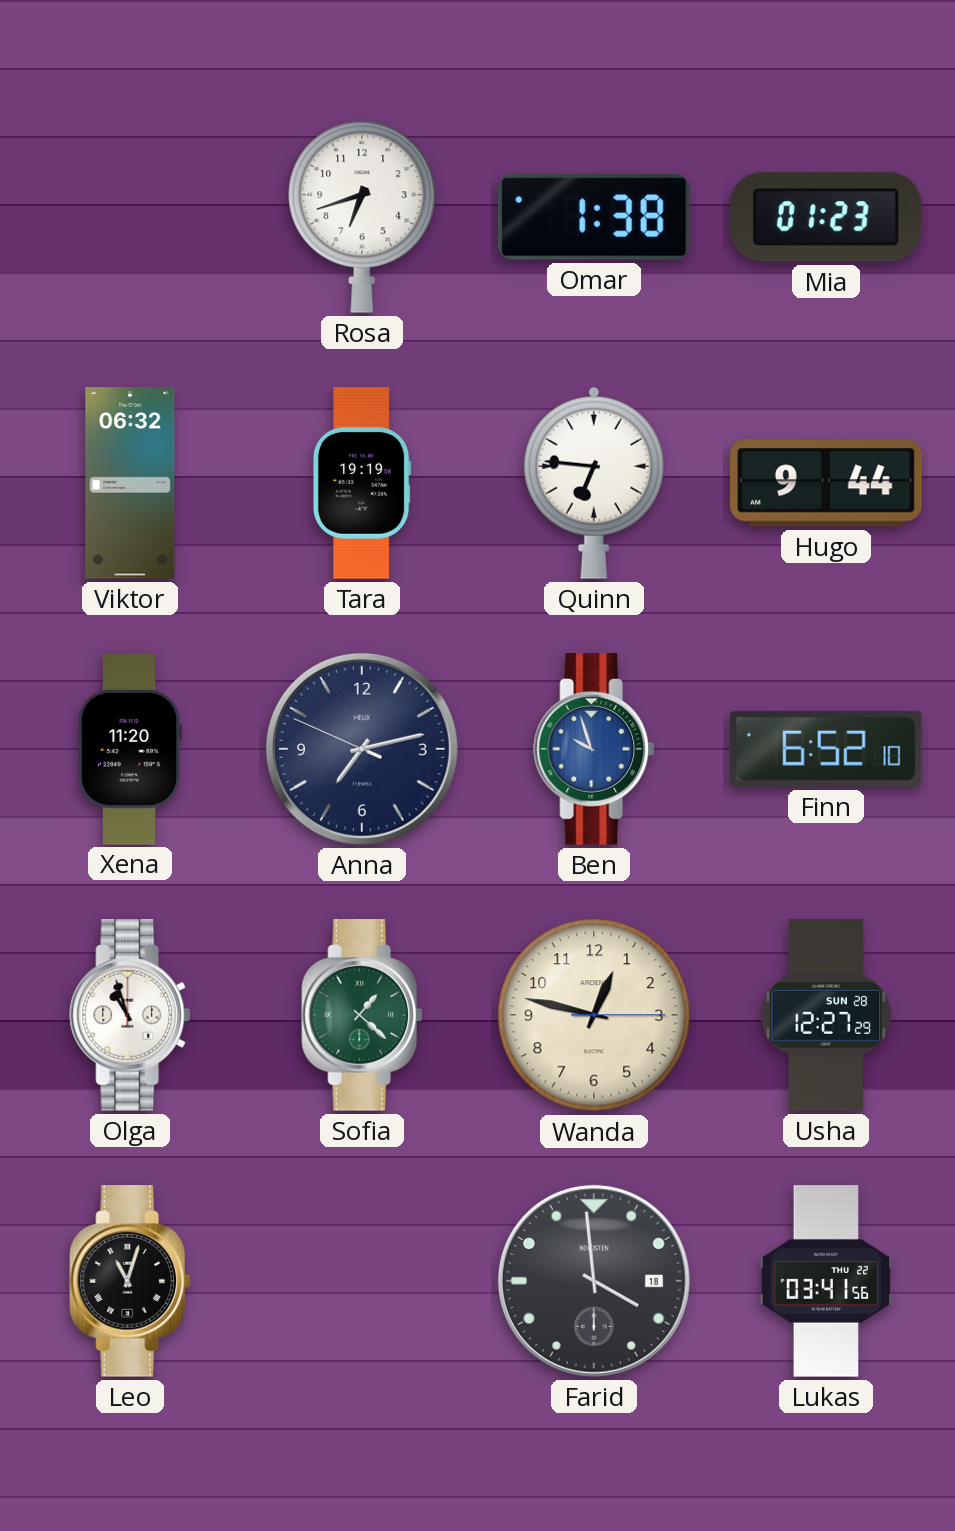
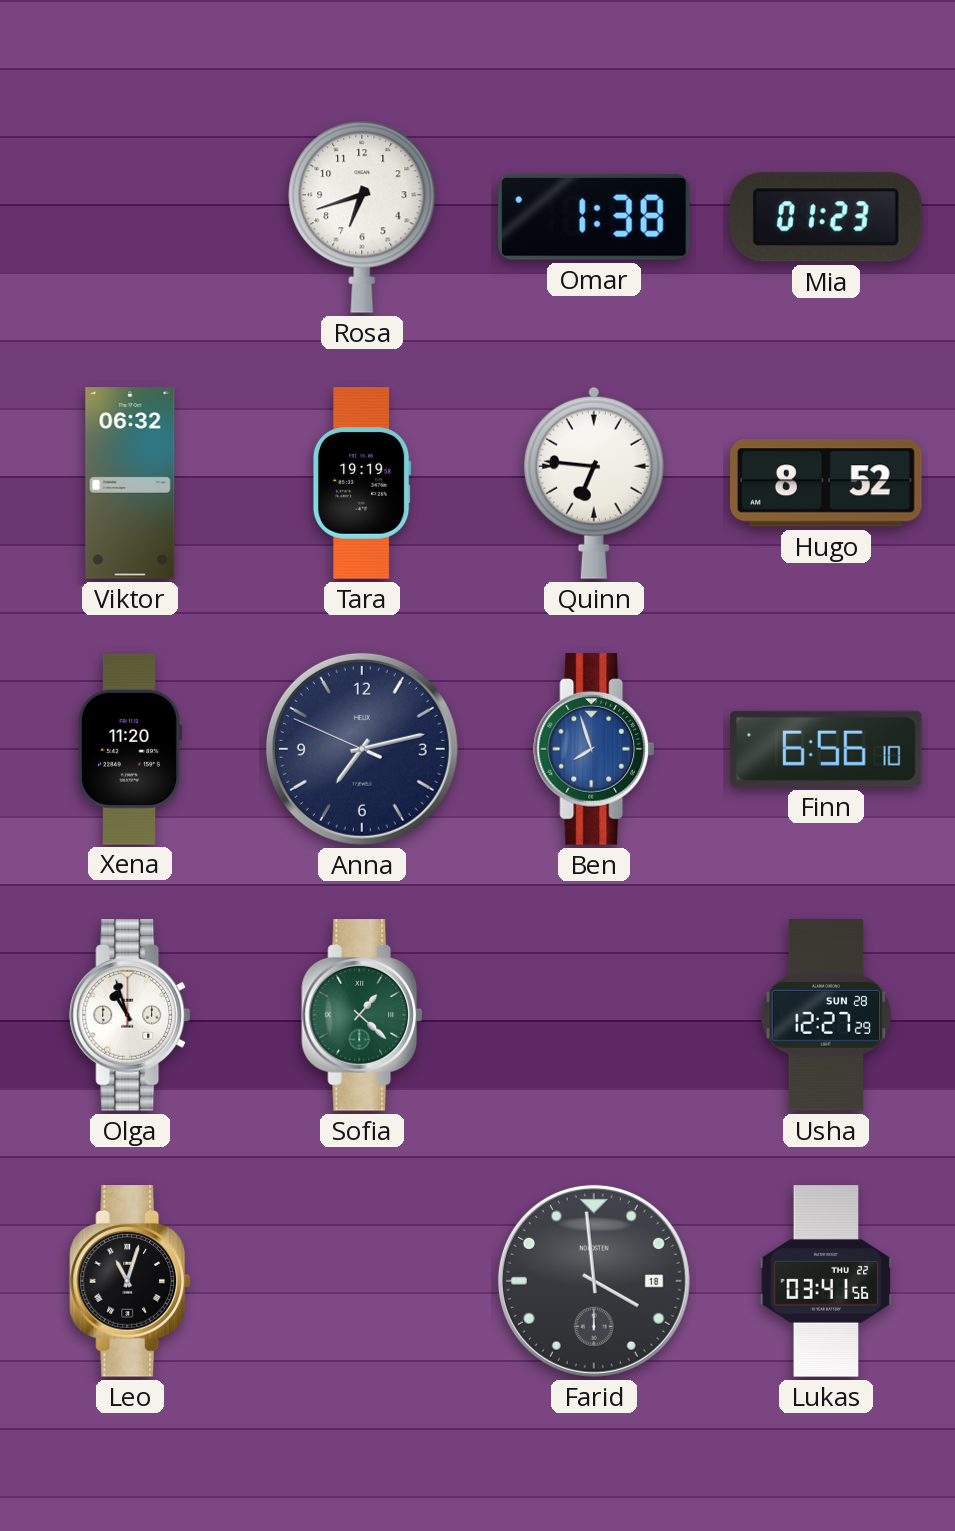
Hugo: 9:44 -> 8:52
Ben: 9:57 -> 7:57
Finn: 6:52 -> 6:56
Wanda: 12:47 -> none
